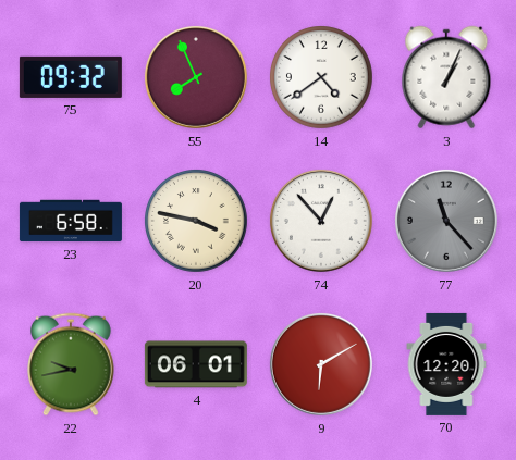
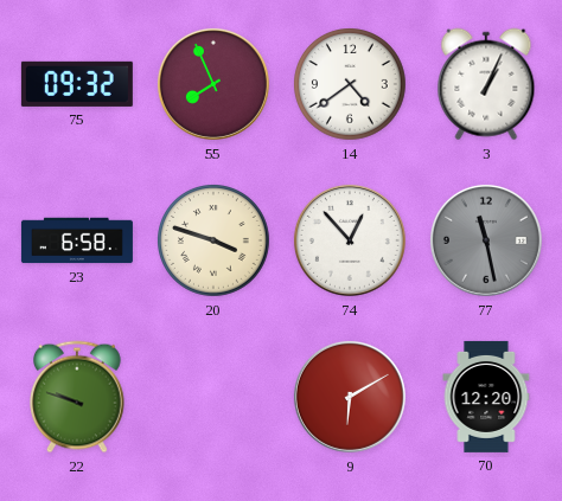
20: 3:47 -> 3:48
77: 11:23 -> 11:28
22: 9:43 -> 9:48
4: 06:01 -> none
